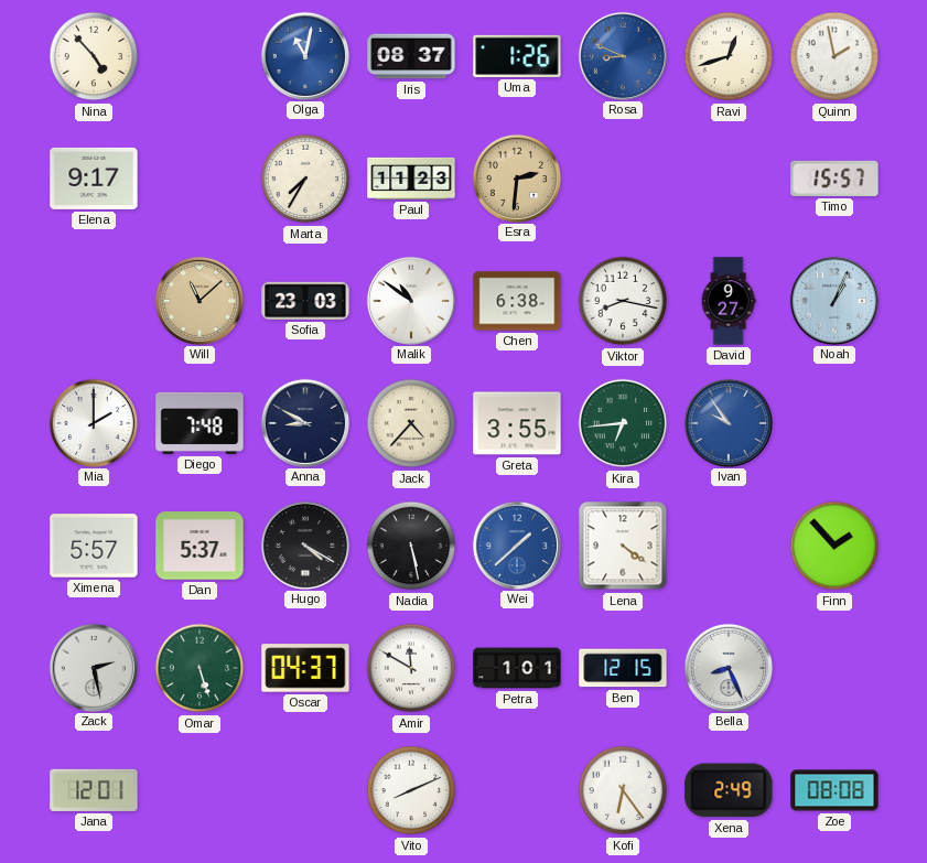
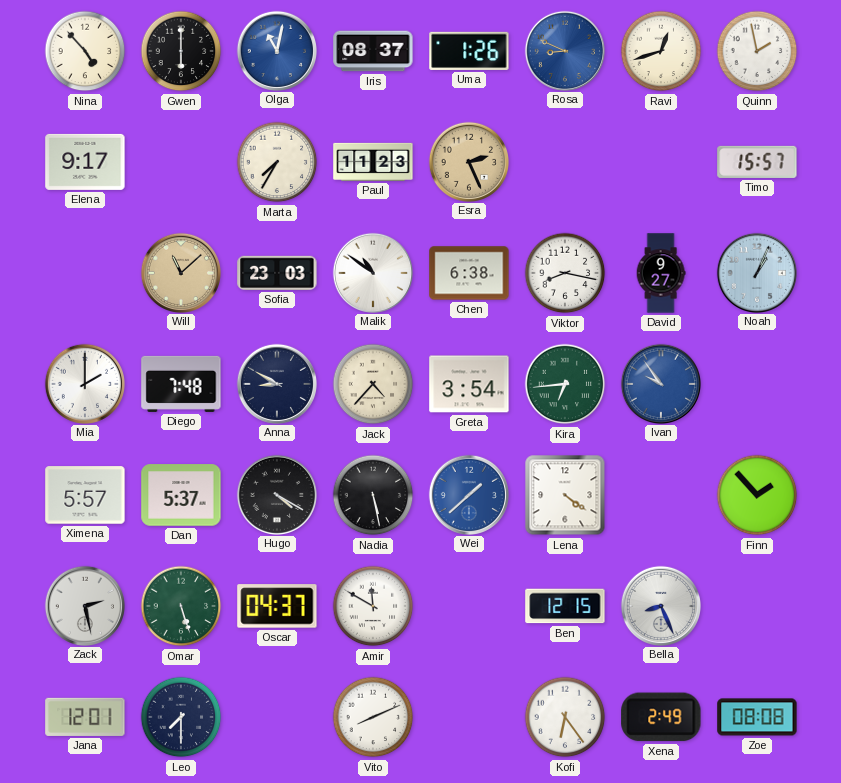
Gwen: none -> 6:00
Esra: 2:31 -> 2:26
Greta: 3:55 -> 3:54
Petra: 1:01 -> none
Leo: none -> 7:30
